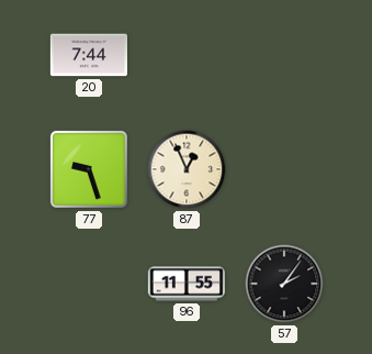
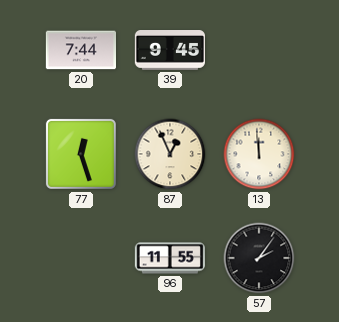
39: none -> 9:45
77: 9:27 -> 12:27
13: none -> 11:59
